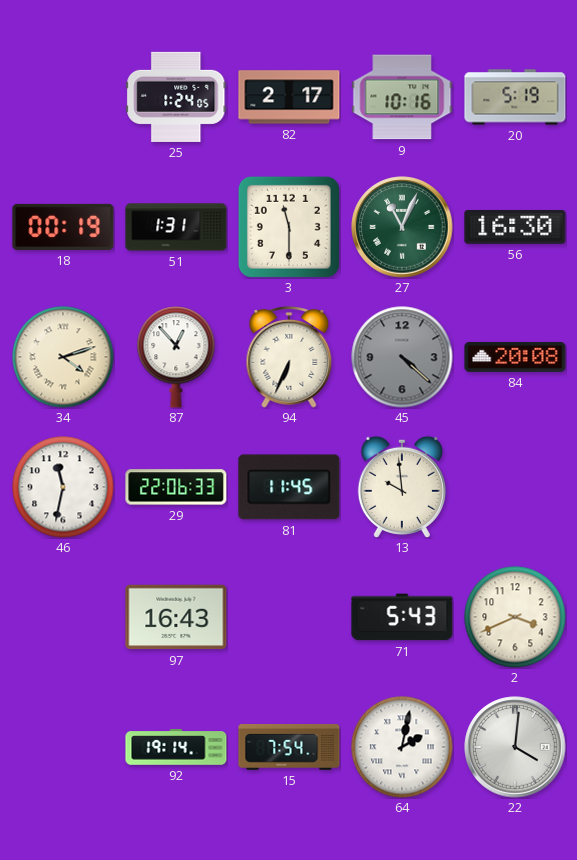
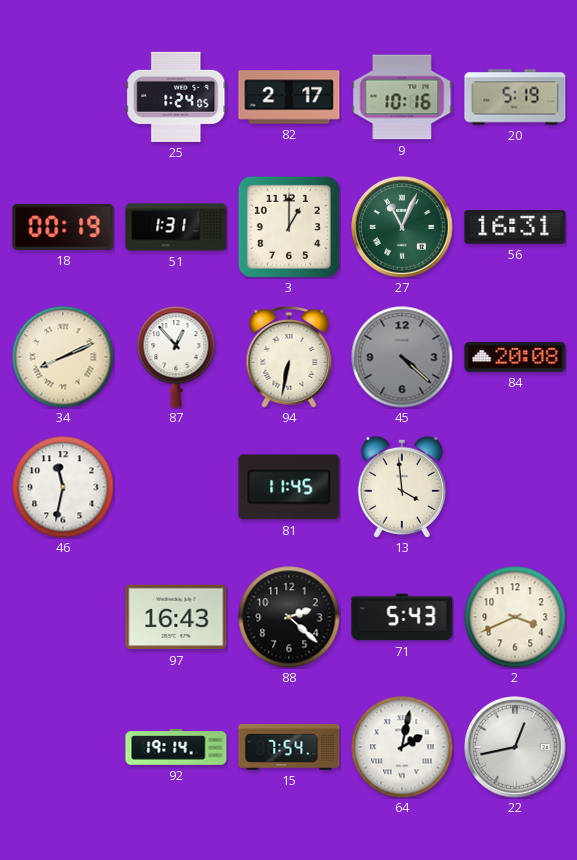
3: 11:30 -> 1:00
56: 16:30 -> 16:31
34: 4:12 -> 8:11
94: 6:34 -> 6:32
29: 22:06 -> none
13: 9:59 -> 3:59
88: none -> 2:22
22: 4:01 -> 12:43
